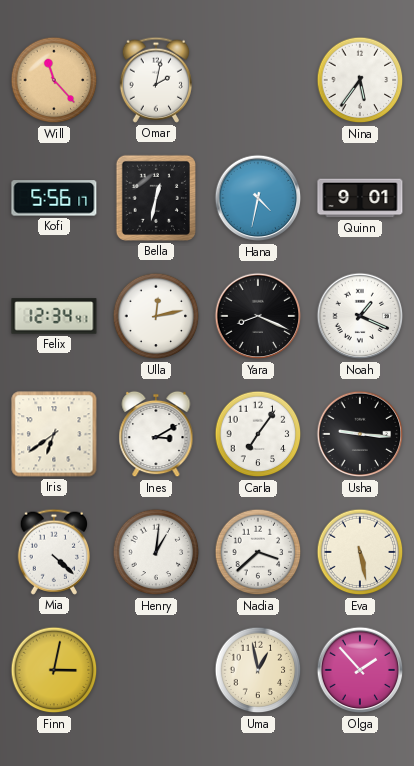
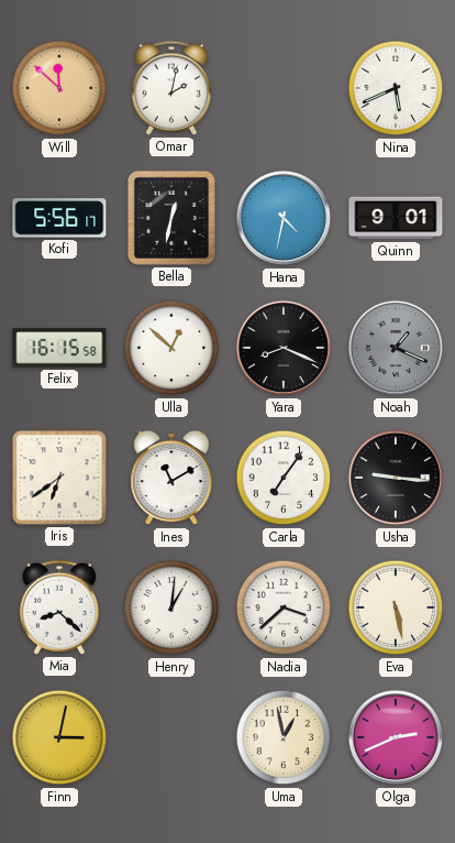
Will: 11:23 -> 11:52
Nina: 5:36 -> 5:41
Felix: 12:34 -> 16:15
Ulla: 12:13 -> 12:52
Noah dial: white -> grey
Ines: 3:10 -> 11:10
Mia: 4:22 -> 8:22
Olga: 1:53 -> 2:41
